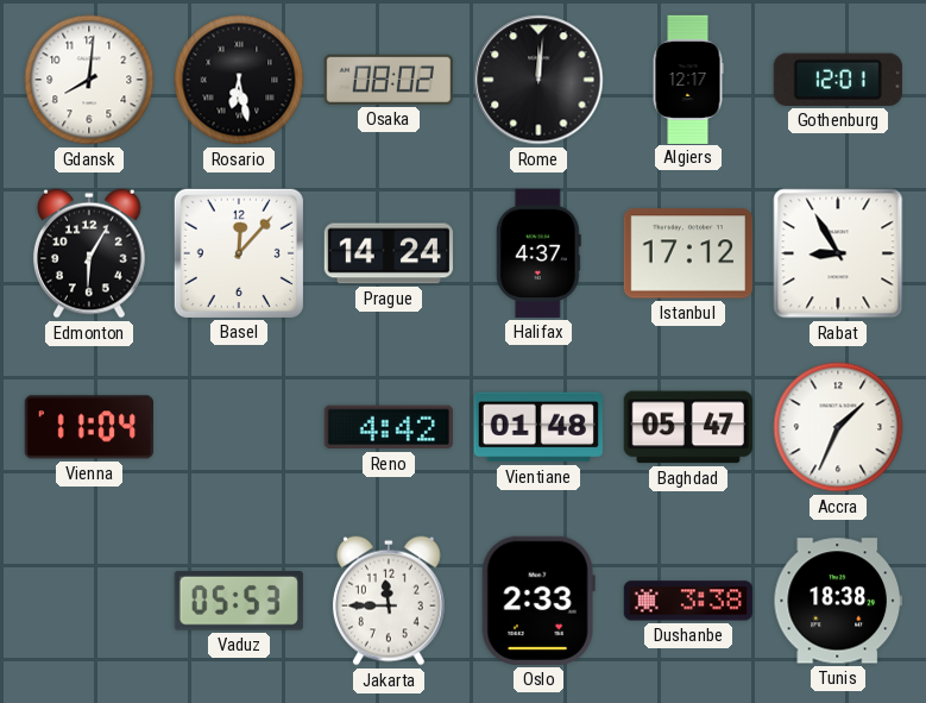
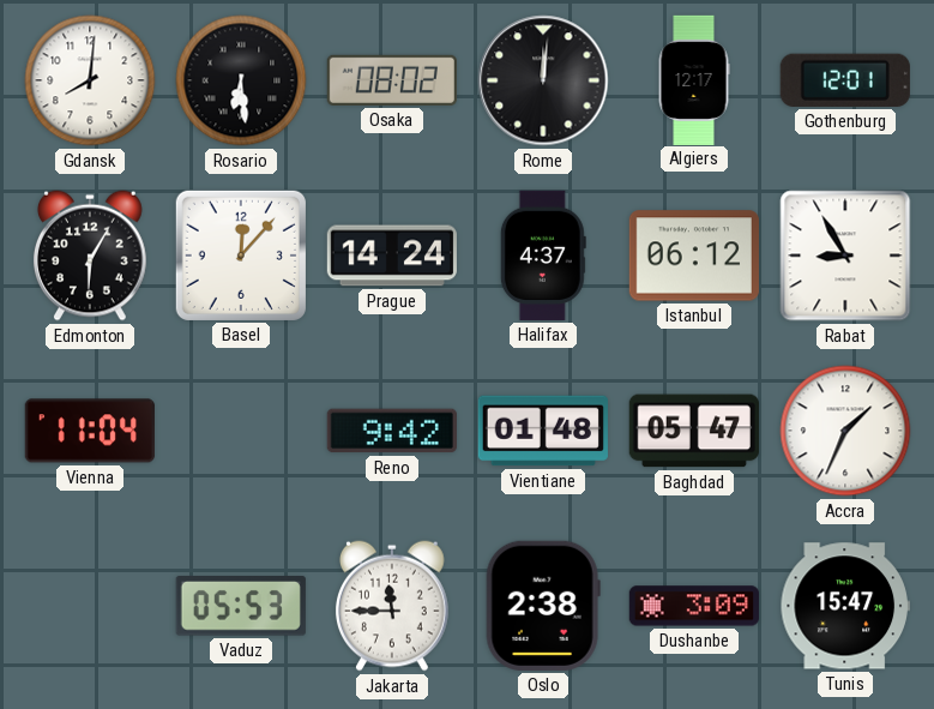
Rosario: 6:28 -> 6:29
Istanbul: 17:12 -> 06:12
Reno: 4:42 -> 9:42
Oslo: 2:33 -> 2:38
Dushanbe: 3:38 -> 3:09
Tunis: 18:38 -> 15:47
